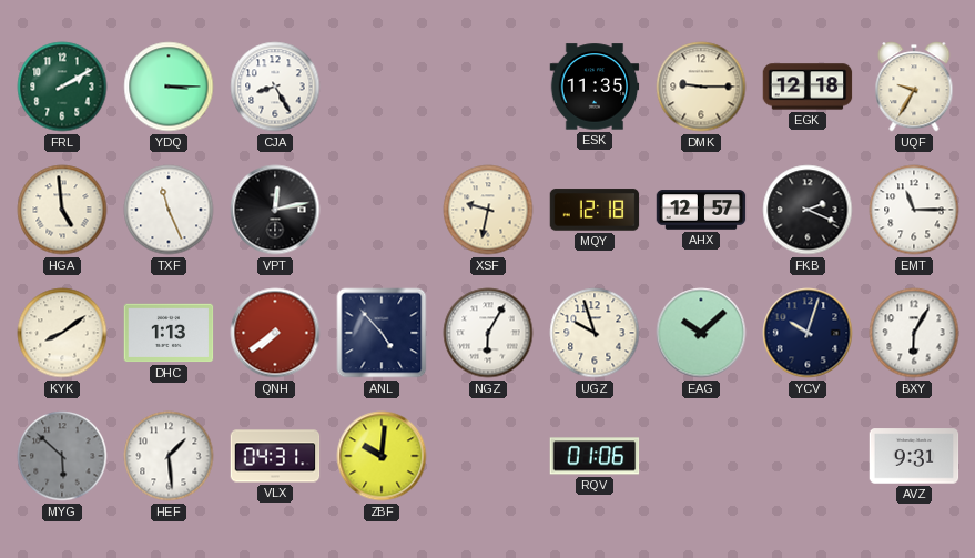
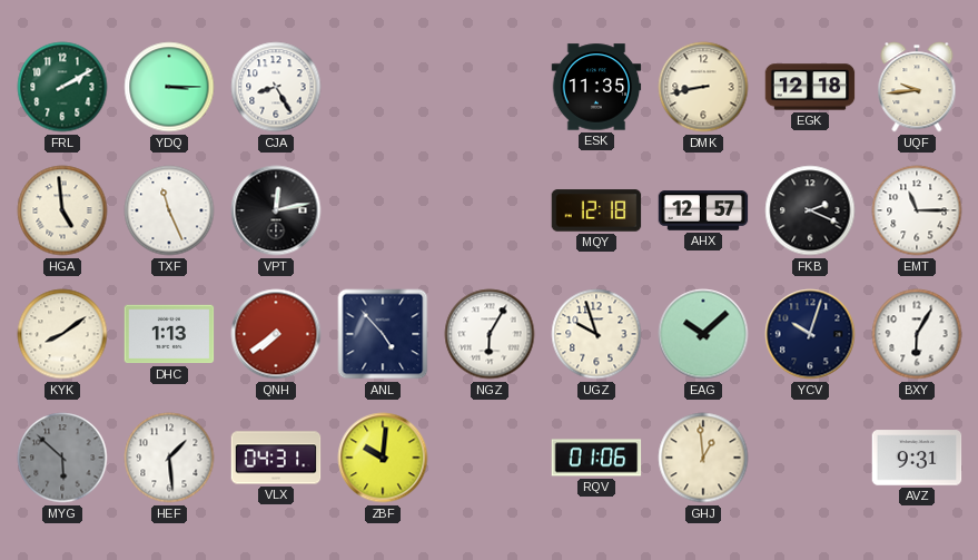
DMK: 9:15 -> 8:43
UQF: 9:35 -> 9:44
XSF: 9:32 -> none
GHJ: none -> 12:59
